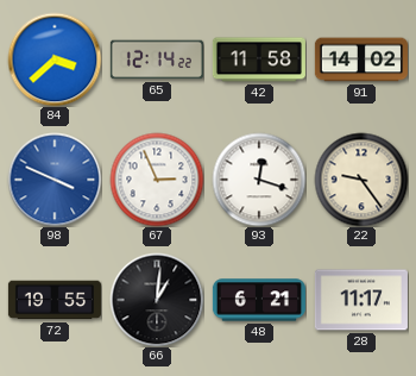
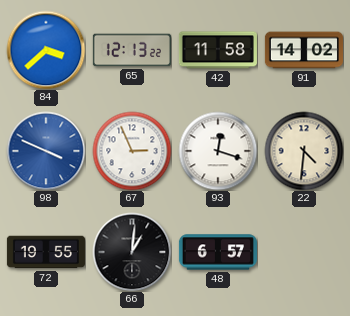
65: 12:14 -> 12:13
22: 9:24 -> 4:31
48: 6:21 -> 6:57
28: 11:17 -> none
